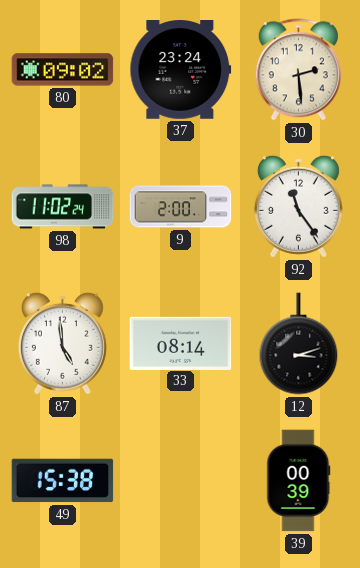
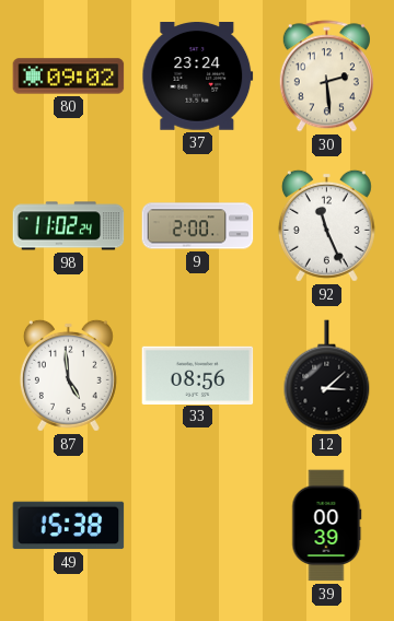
92: 11:24 -> 11:26
33: 08:14 -> 08:56
12: 3:12 -> 3:08
